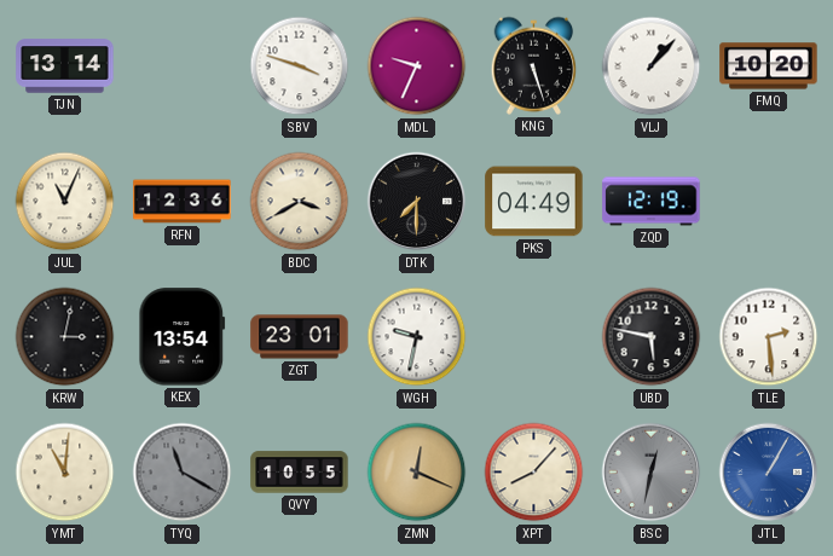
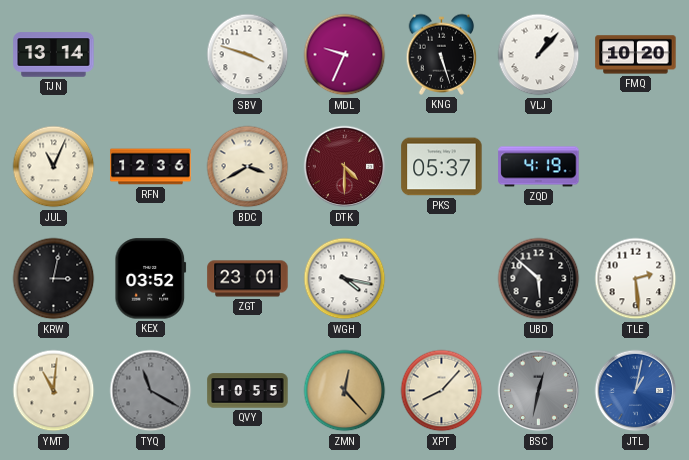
DTK: 7:30 -> 4:30
DTK dial: black -> burgundy
PKS: 04:49 -> 05:37
ZQD: 12:19 -> 4:19
KEX: 13:54 -> 03:52
WGH: 9:32 -> 4:17
UBD: 5:47 -> 5:52
ZMN: 12:19 -> 12:23
JTL: 1:05 -> 1:02
